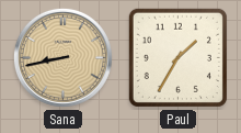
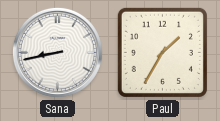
Sana dial: champagne -> white
